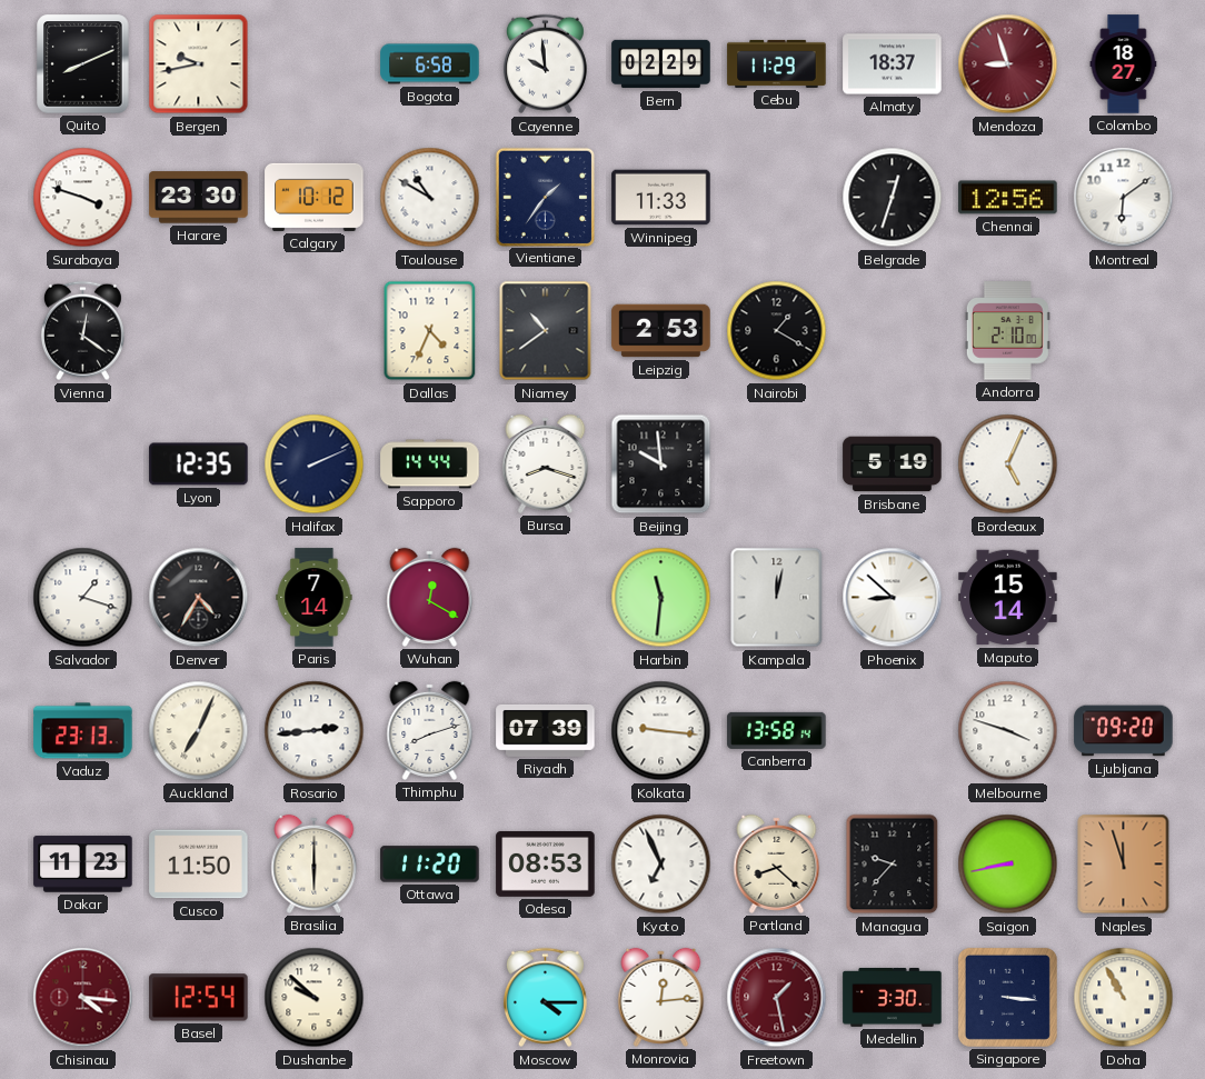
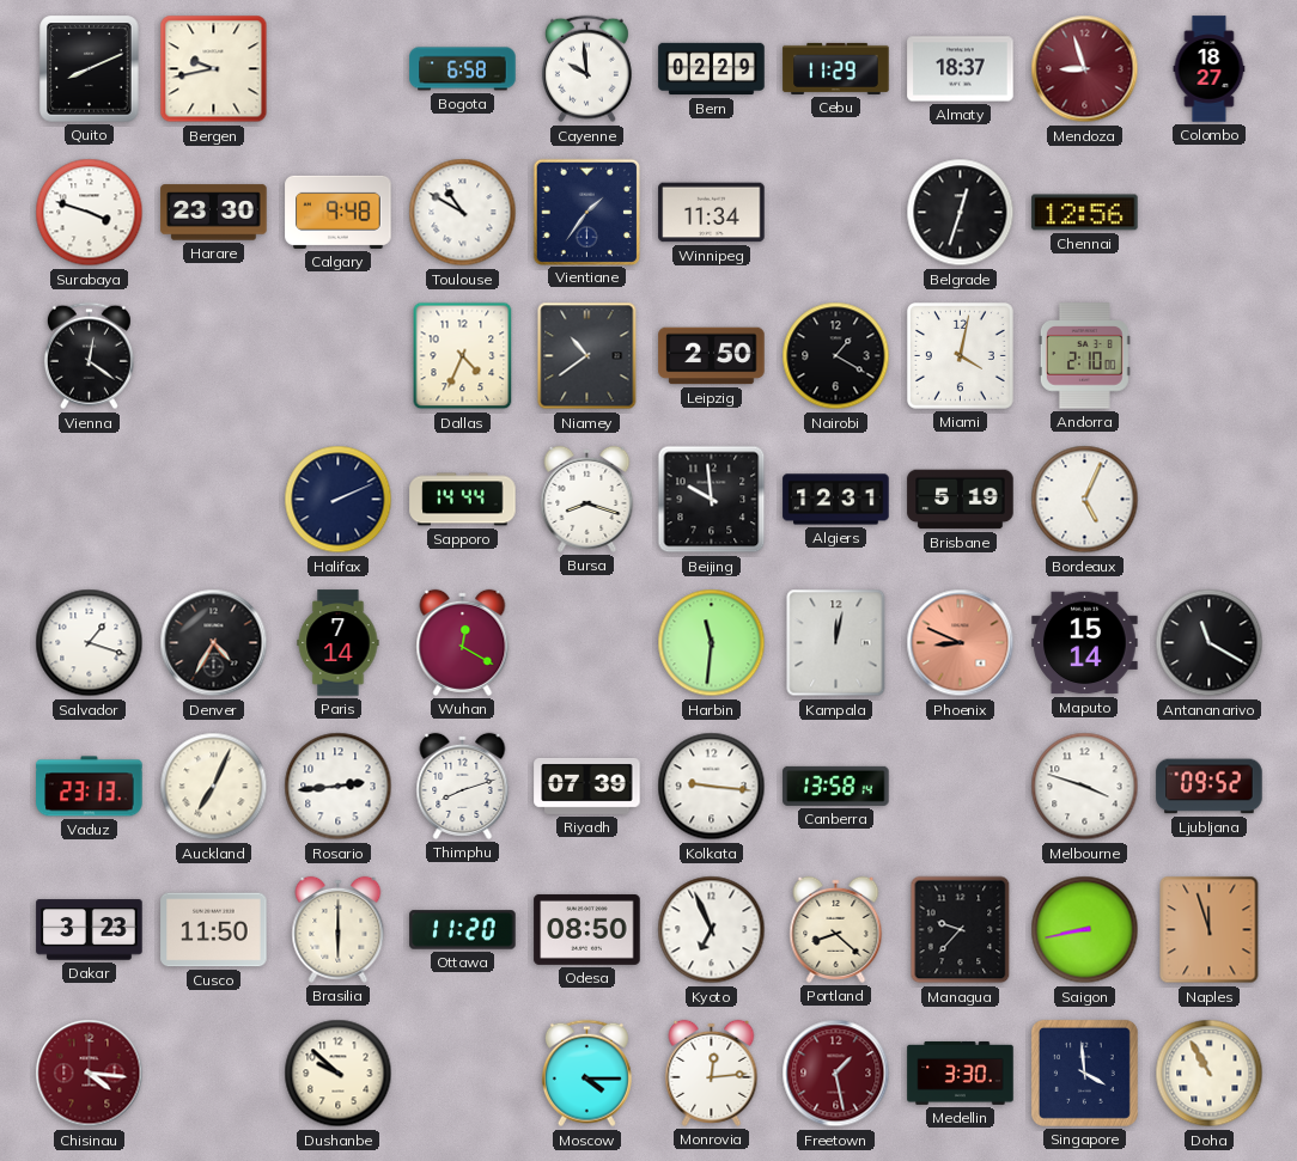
Calgary: 10:12 -> 9:48
Winnipeg: 11:33 -> 11:34
Montreal: 6:09 -> none
Leipzig: 2:53 -> 2:50
Miami: none -> 4:02
Lyon: 12:35 -> none
Algiers: none -> 12:31
Phoenix: 8:52 -> 8:49
Phoenix dial: white -> salmon
Antananarivo: none -> 11:20
Ljubljana: 09:20 -> 09:52
Dakar: 11:23 -> 3:23
Odesa: 08:53 -> 08:50
Basel: 12:54 -> none
Singapore: 3:16 -> 3:59
